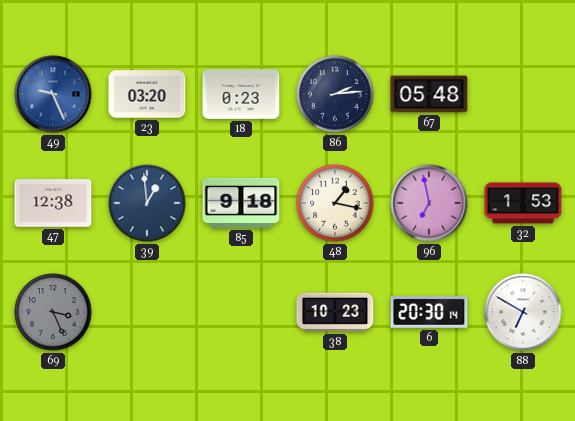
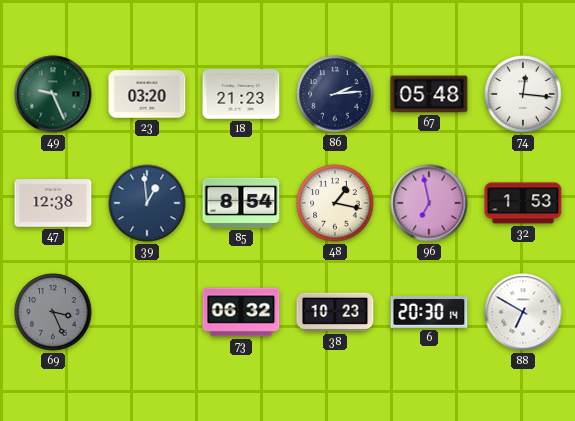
49 dial: blue -> green
18: 0:23 -> 21:23
74: none -> 12:16
85: 9:18 -> 8:54
73: none -> 06:32
